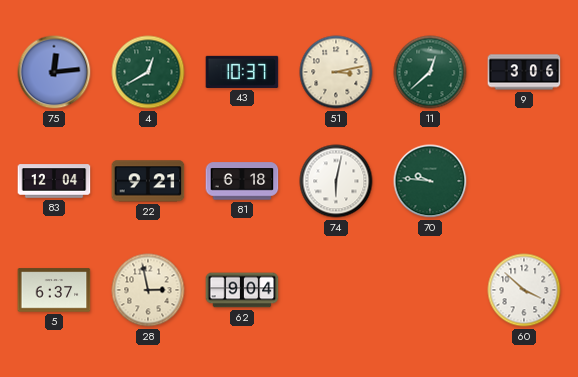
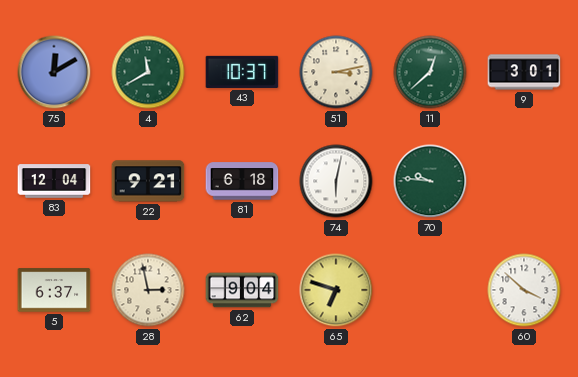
75: 12:14 -> 12:10
4: 12:40 -> 11:40
9: 3:06 -> 3:01
65: none -> 6:48
